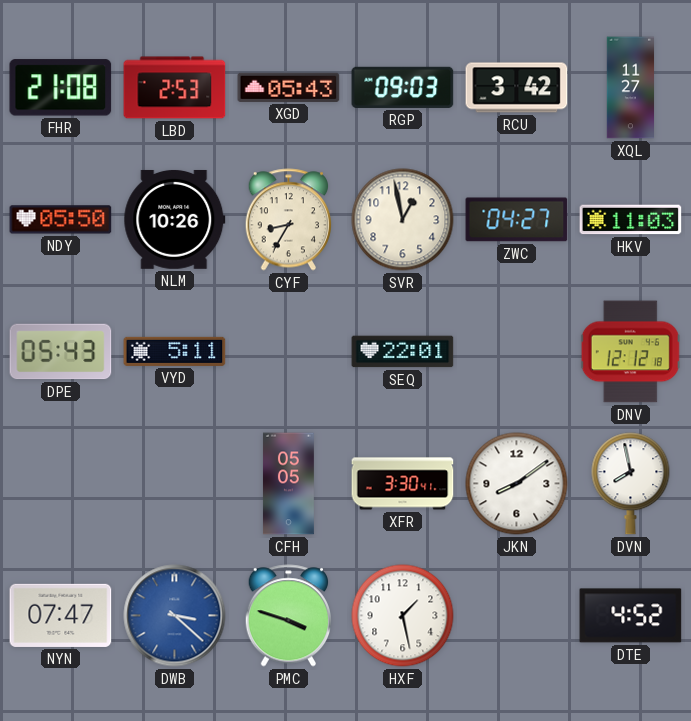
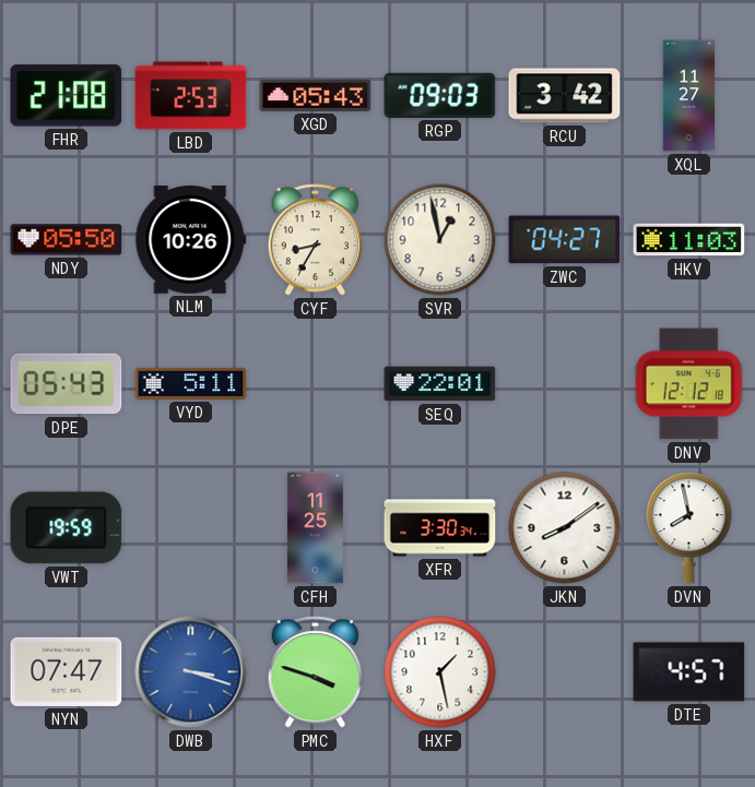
VWT: none -> 19:59
CFH: 05:05 -> 11:25
XFR: 3:30:41 -> 3:30:34
DWB: 3:22 -> 3:18
DTE: 4:52 -> 4:57
